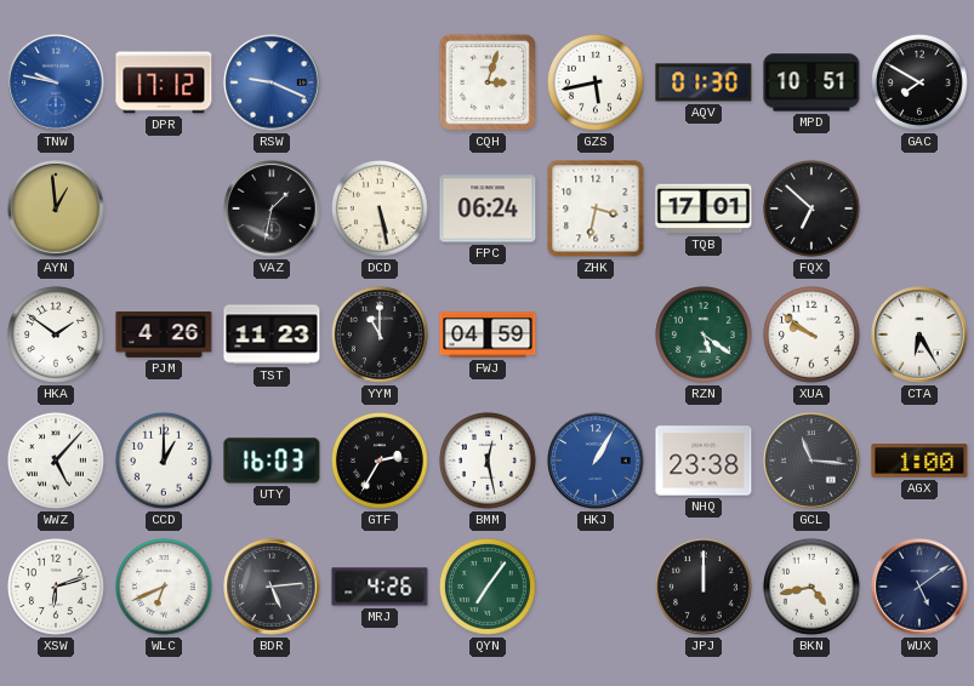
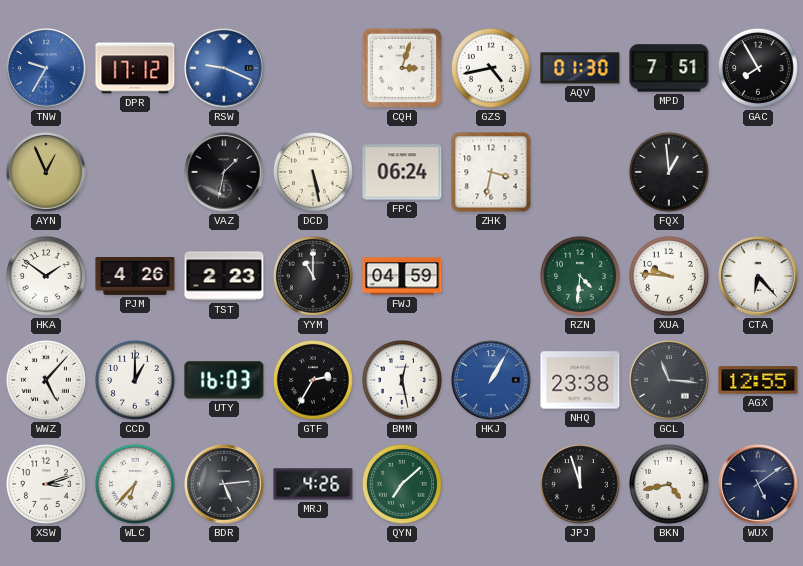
TNW: 9:47 -> 9:35
GZS: 5:43 -> 4:43
MPD: 10:51 -> 7:51
GAC: 7:50 -> 7:55
AYN: 12:59 -> 12:56
TQB: 17:01 -> none
FQX: 6:52 -> 12:59
TST: 11:23 -> 2:23
RZN: 5:21 -> 4:31
XUA: 9:51 -> 9:46
CTA: 6:25 -> 6:23
AGX: 1:00 -> 12:55
XSW: 6:12 -> 3:12
WLC: 6:41 -> 6:37
QYN: 7:06 -> 7:08
JPJ: 12:00 -> 11:57
